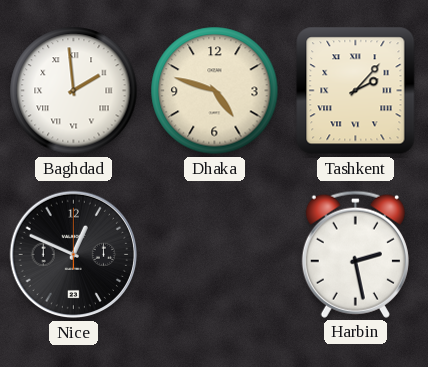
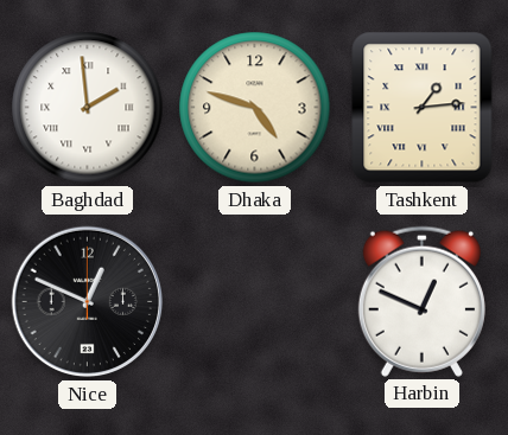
Tashkent: 2:07 -> 1:14
Harbin: 2:28 -> 12:49
